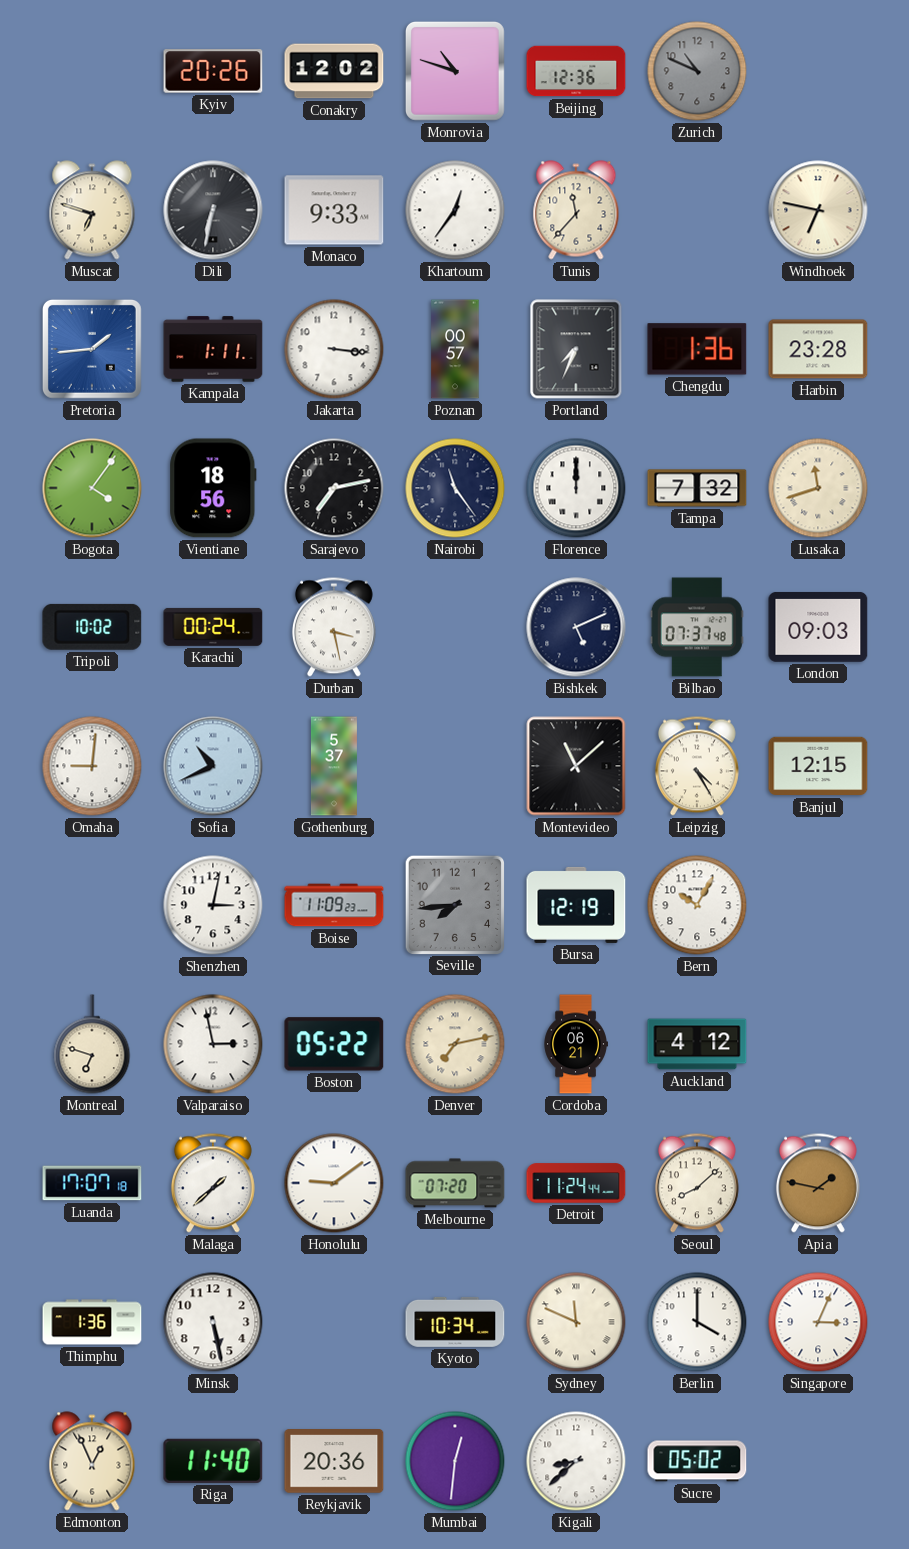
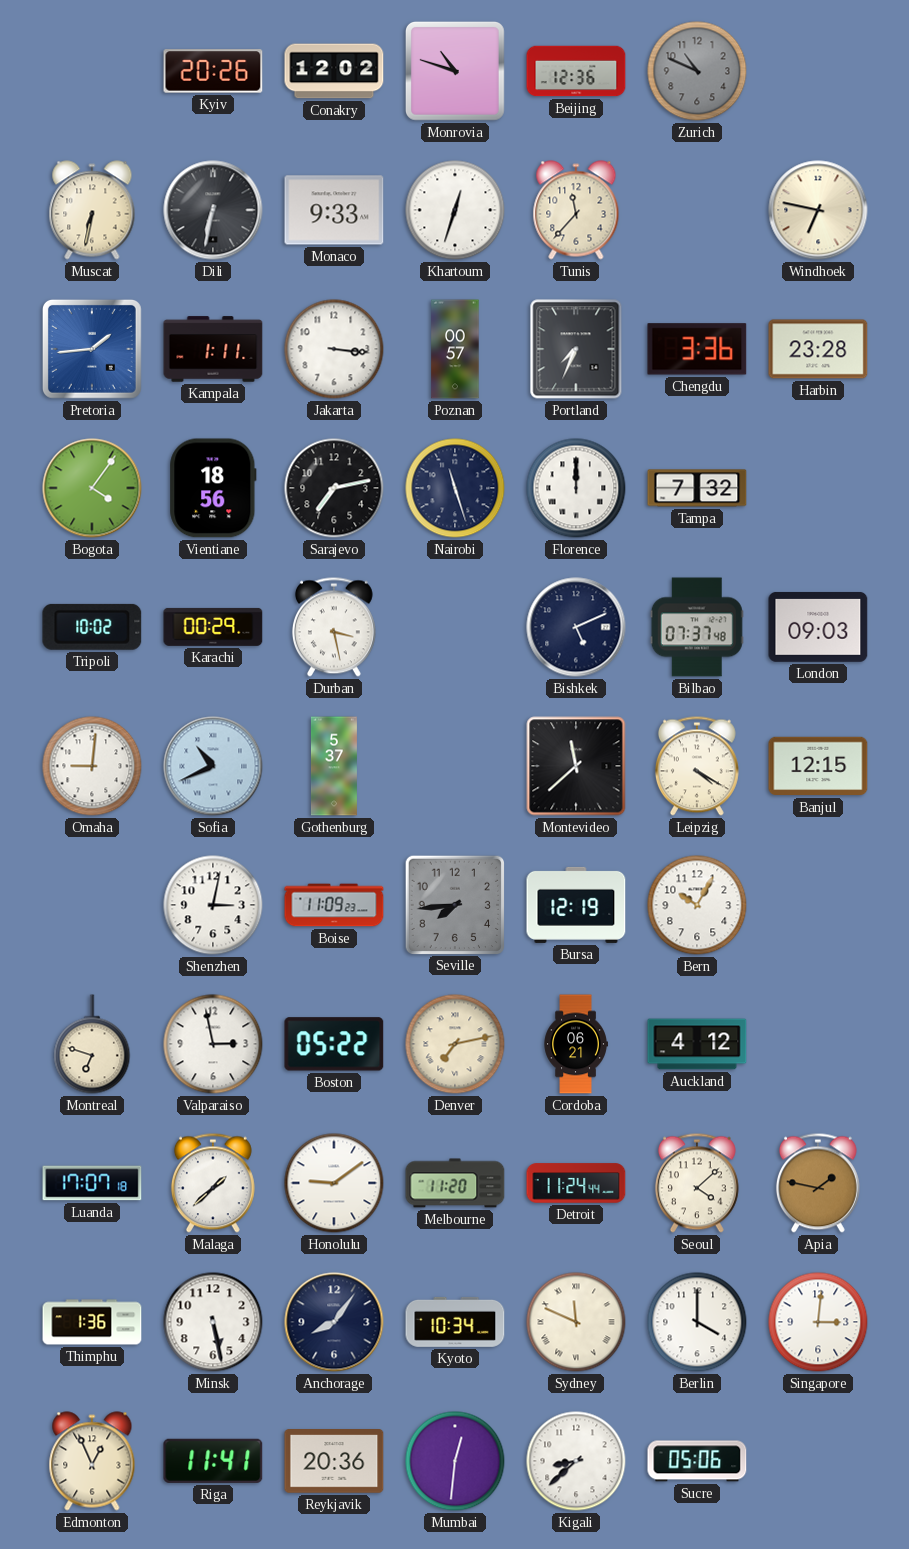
Muscat: 6:48 -> 6:32
Khartoum: 12:36 -> 12:33
Chengdu: 1:36 -> 3:36
Nairobi: 11:24 -> 11:27
Lusaka: 11:42 -> none
Karachi: 00:24 -> 00:29
Montevideo: 11:08 -> 11:38
Leipzig: 4:25 -> 4:20
Melbourne: 07:20 -> 11:20
Seoul: 8:08 -> 4:08
Anchorage: none -> 8:06
Singapore: 3:04 -> 3:01
Riga: 11:40 -> 11:41
Sucre: 05:02 -> 05:06
